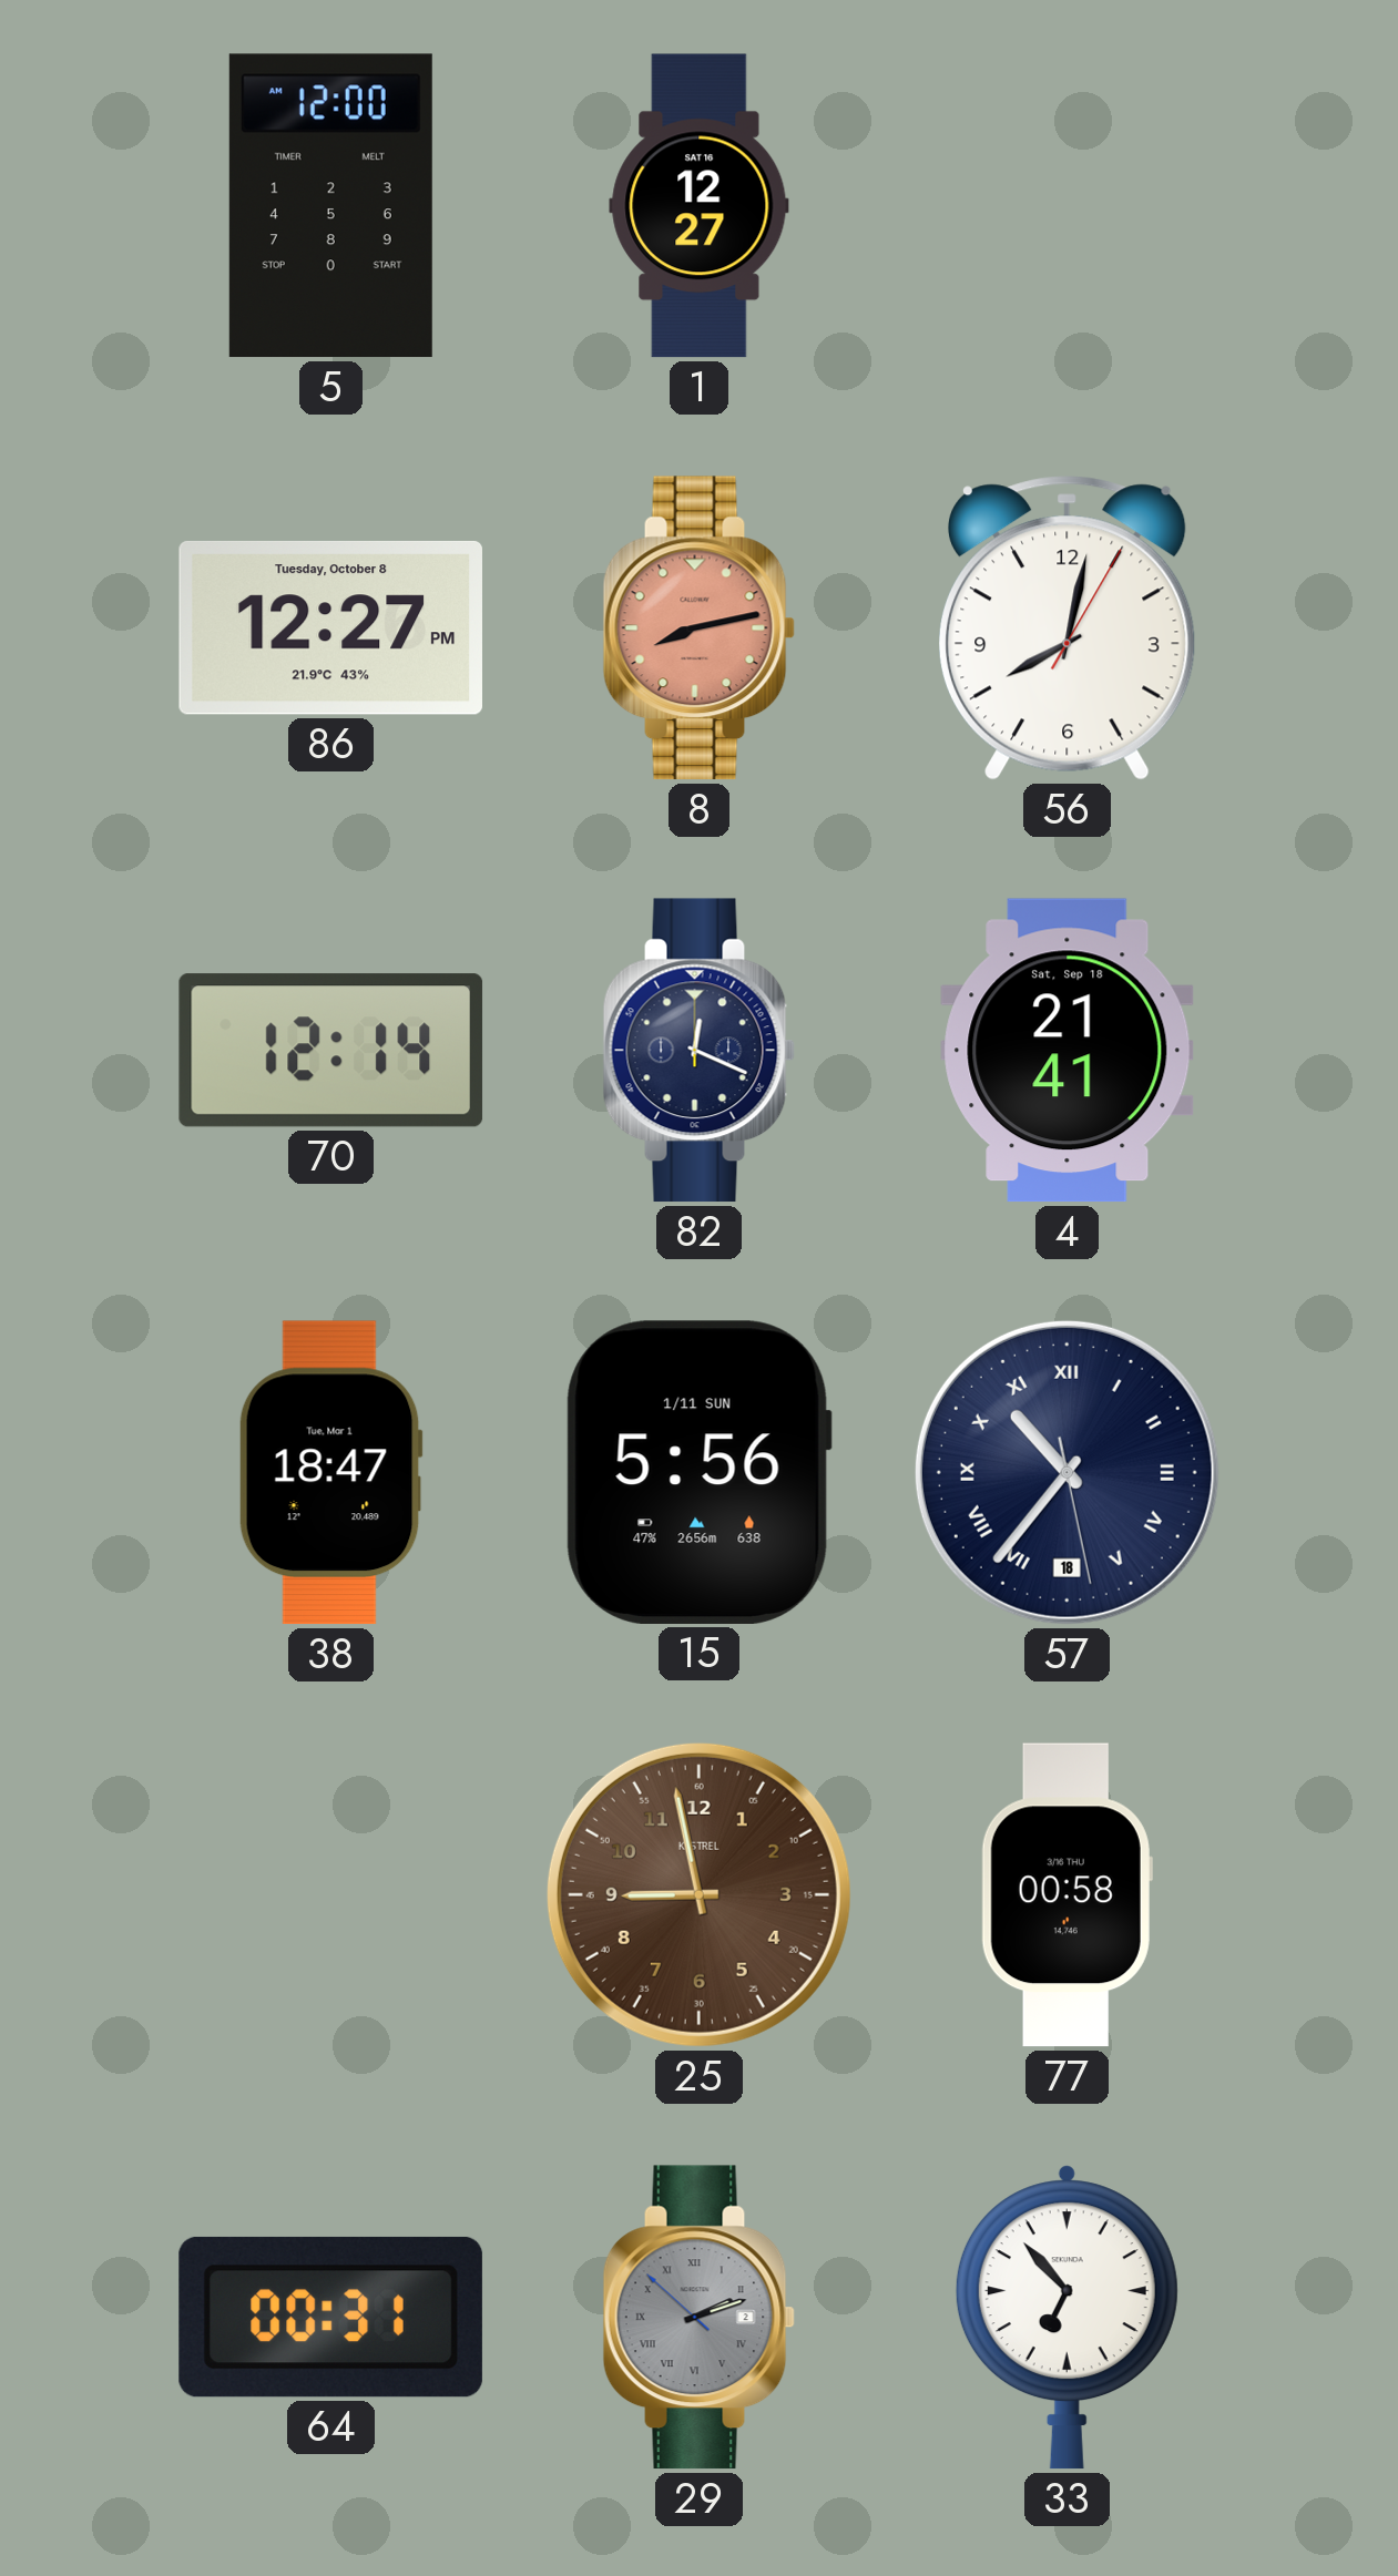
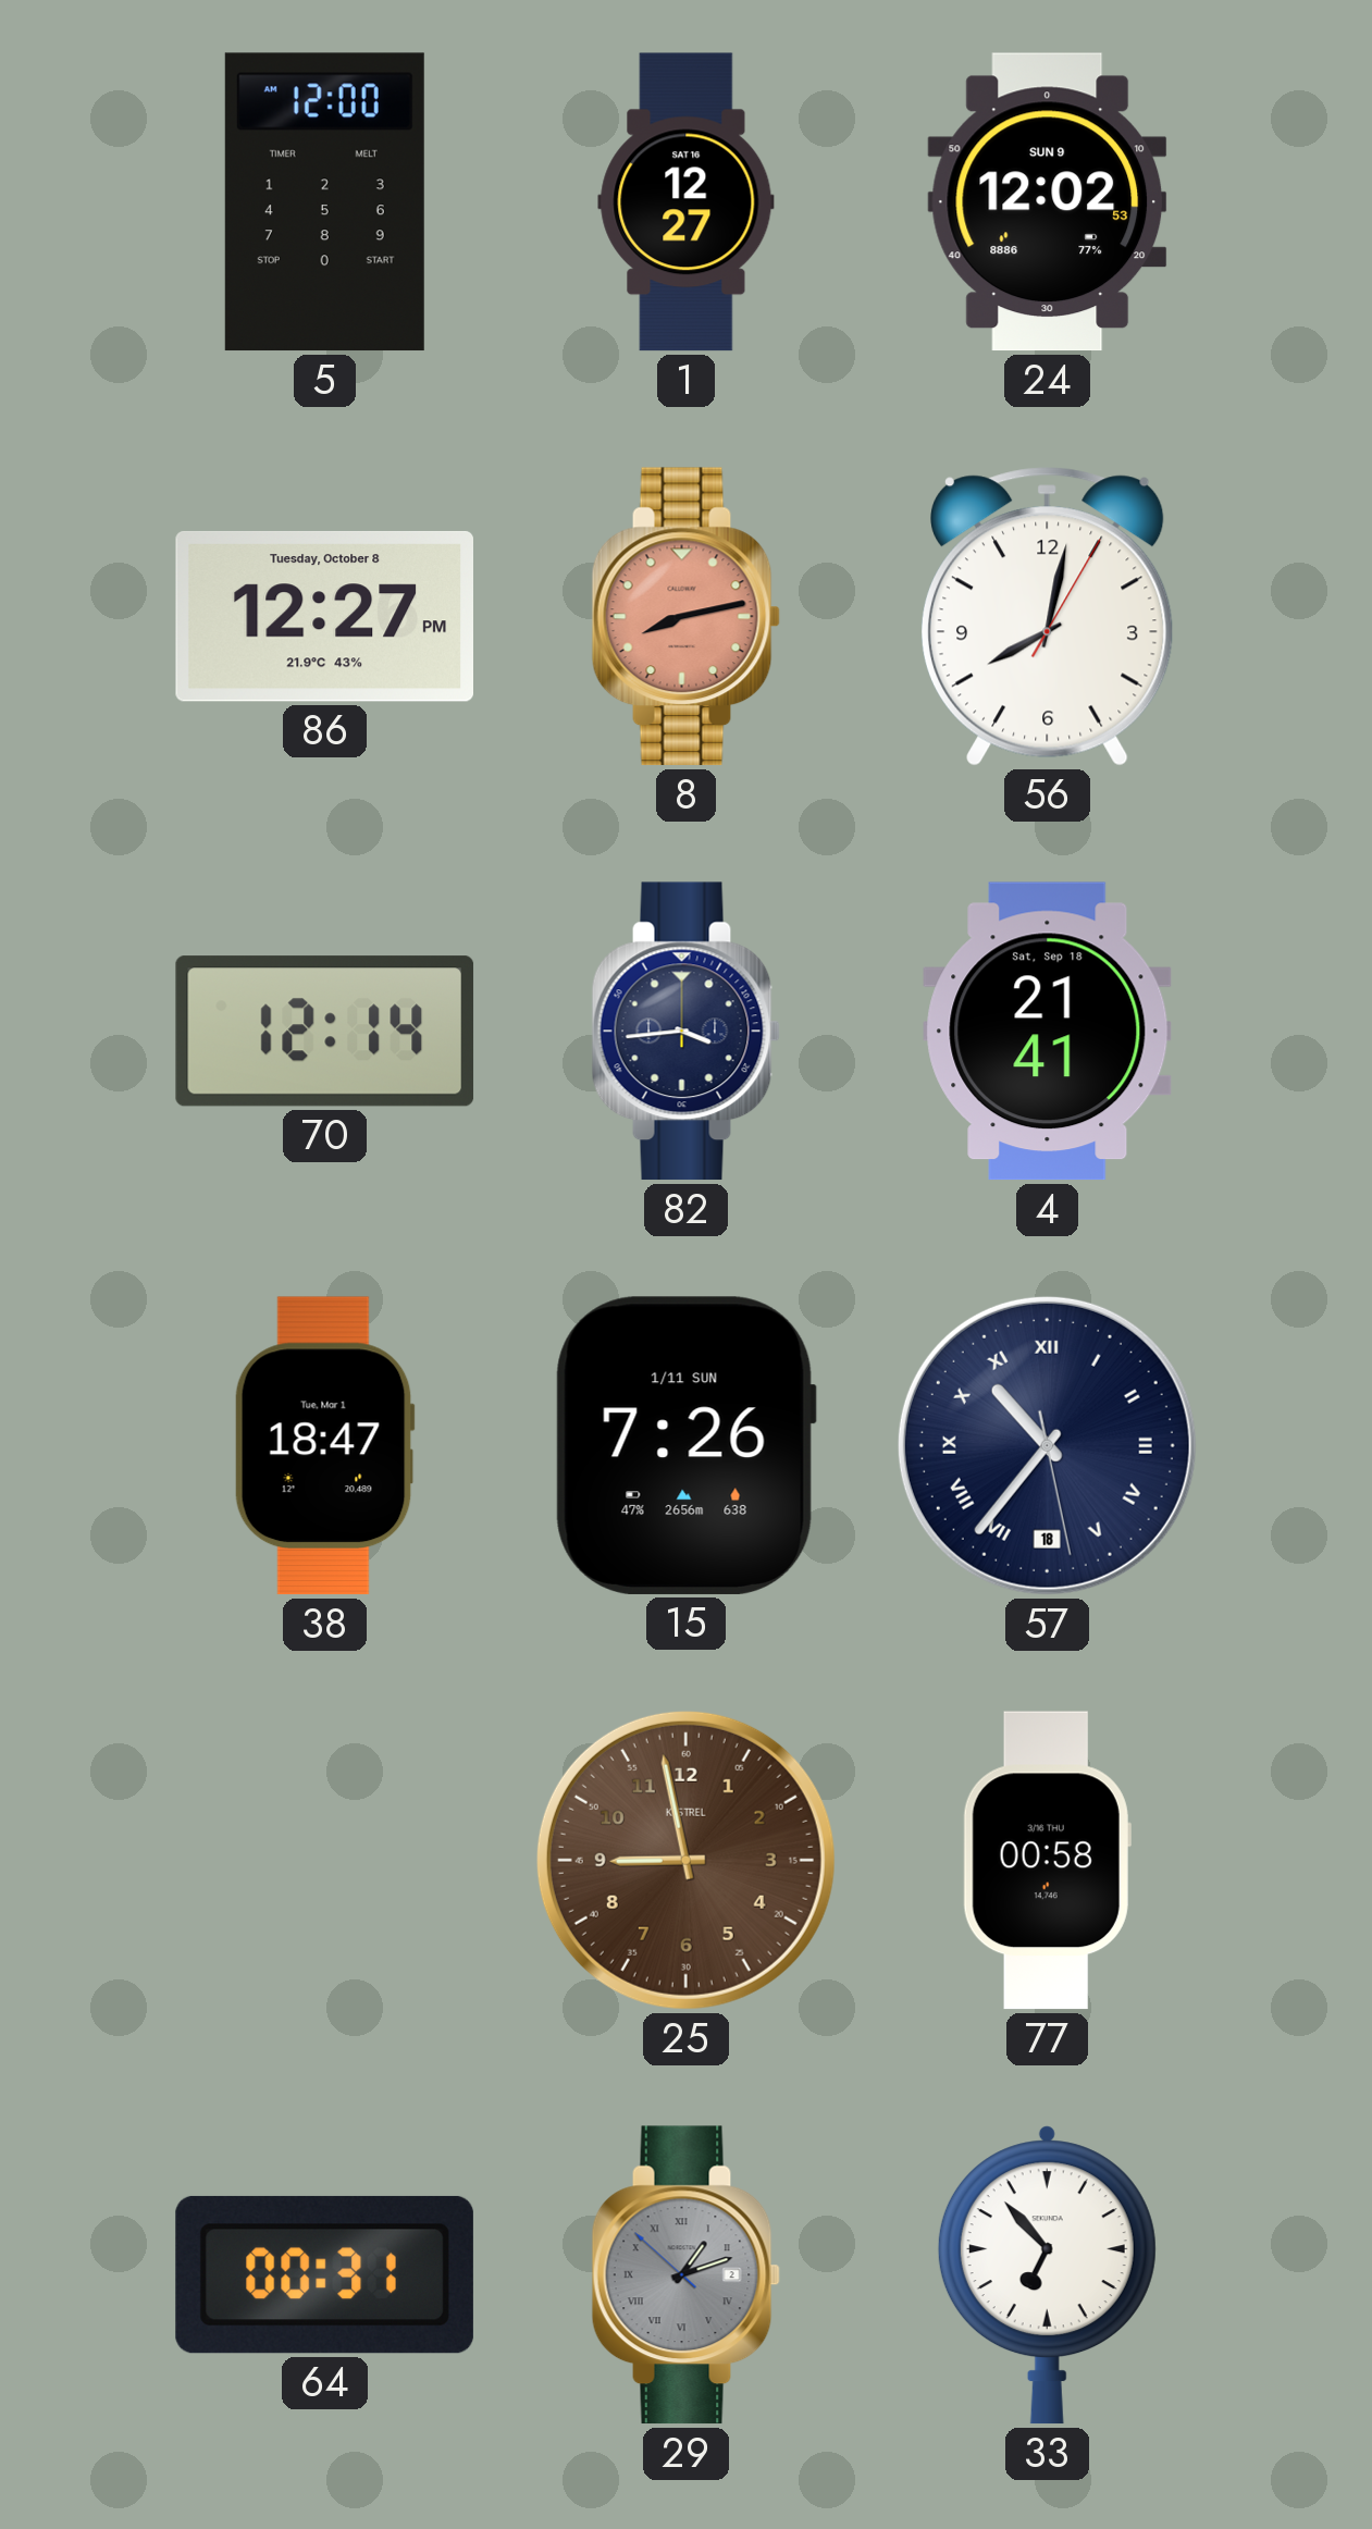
24: none -> 12:02
82: 12:19 -> 3:44
15: 5:56 -> 7:26
29: 2:11 -> 1:11
